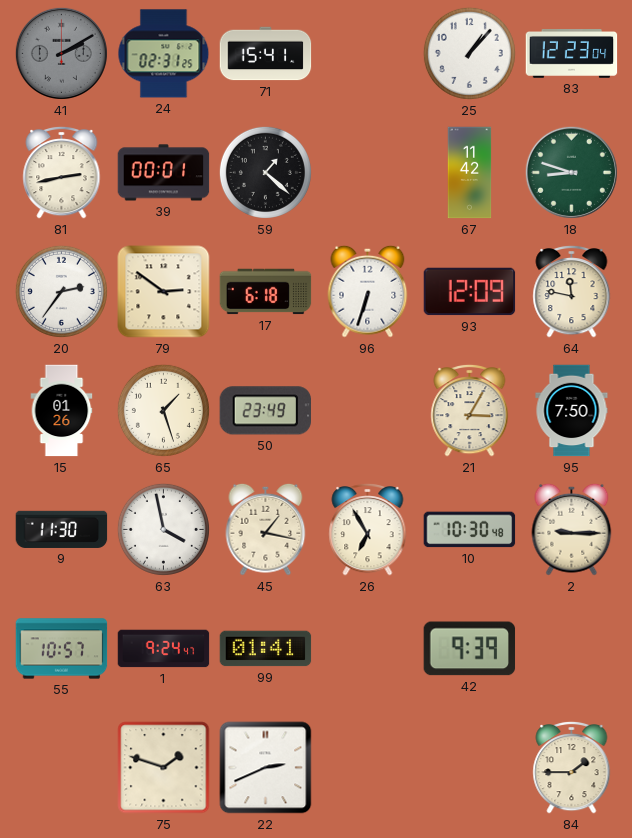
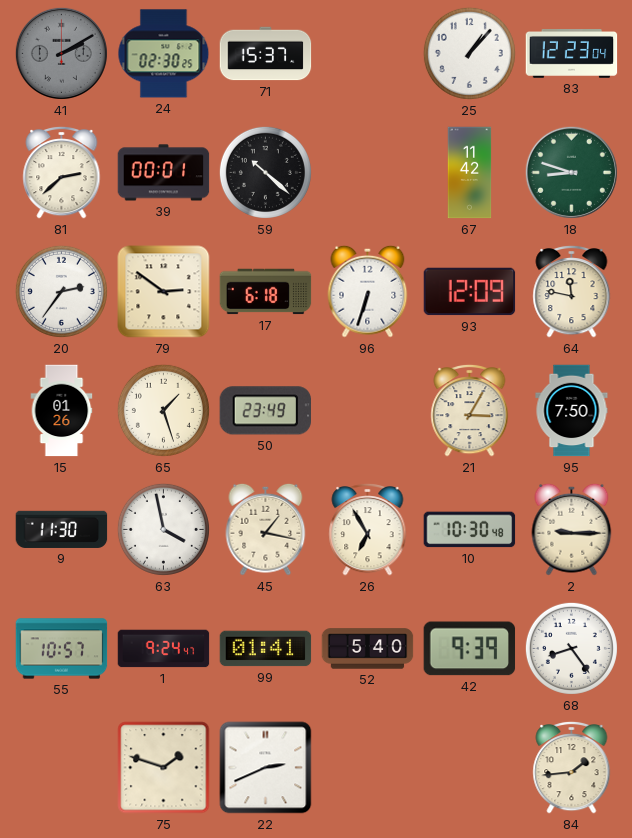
24: 02:31 -> 02:30
71: 15:41 -> 15:37
81: 2:43 -> 2:38
59: 1:22 -> 10:22
52: none -> 5:40
68: none -> 8:24
84: 1:45 -> 1:44
